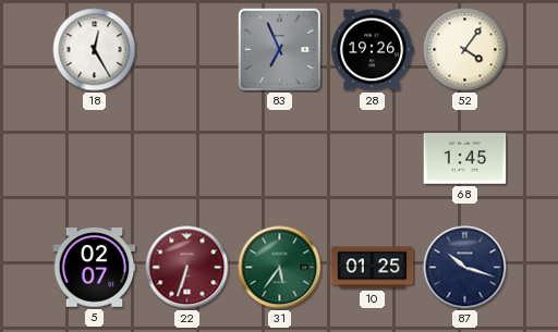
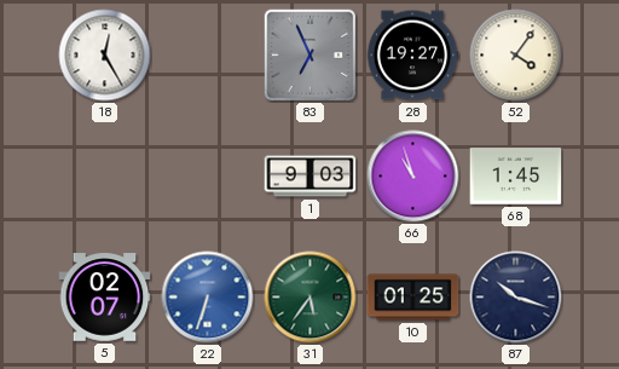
28: 19:26 -> 19:27
1: none -> 9:03
66: none -> 10:57
22 dial: burgundy -> blue
